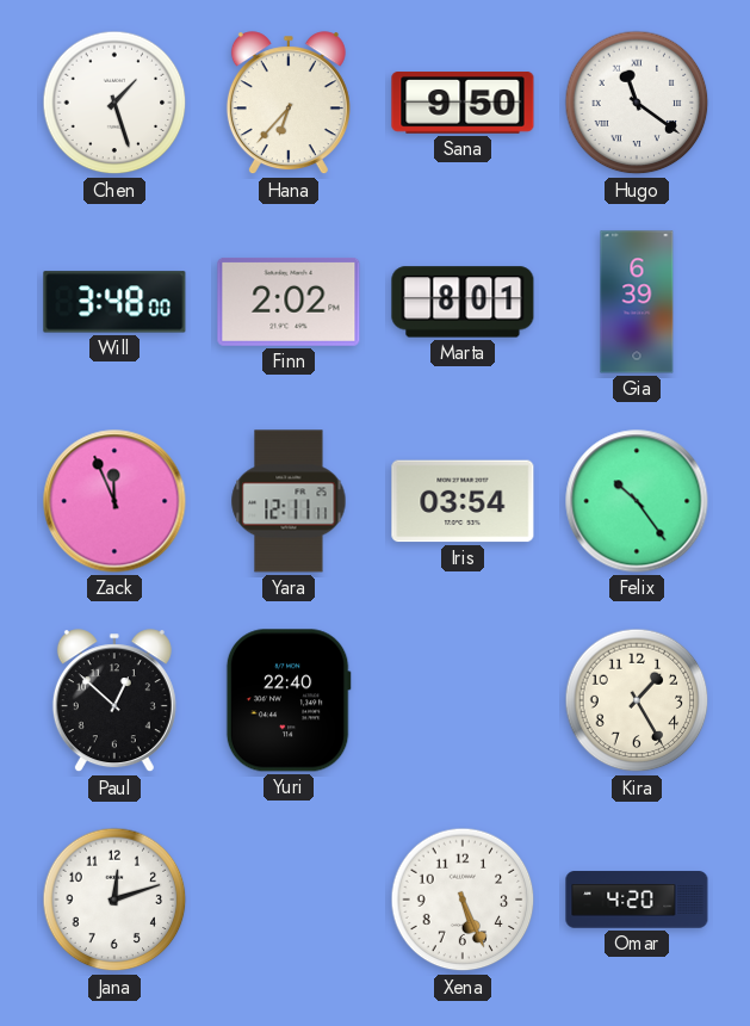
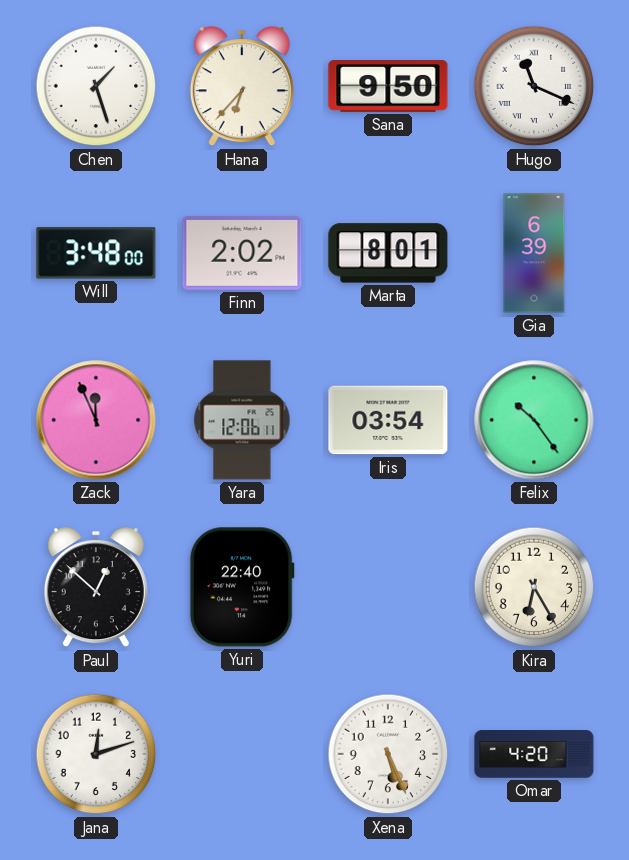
Hugo: 11:21 -> 11:19
Yara: 12:11 -> 12:06
Kira: 1:25 -> 6:25
